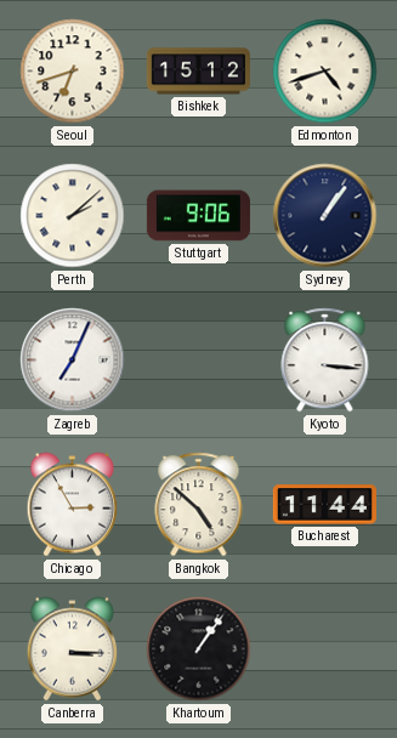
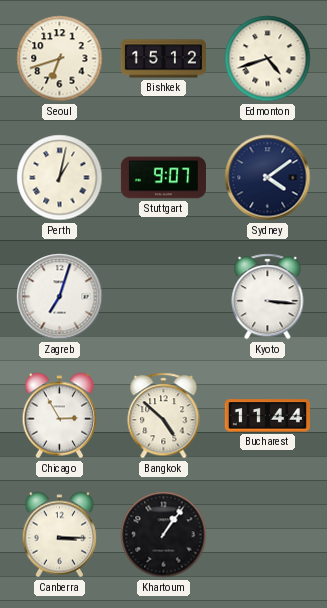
Perth: 2:08 -> 1:02
Stuttgart: 9:06 -> 9:07
Sydney: 1:06 -> 4:09
Zagreb: 7:04 -> 7:03
